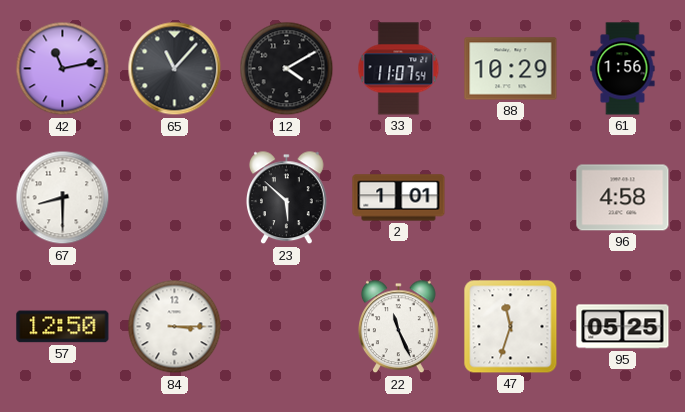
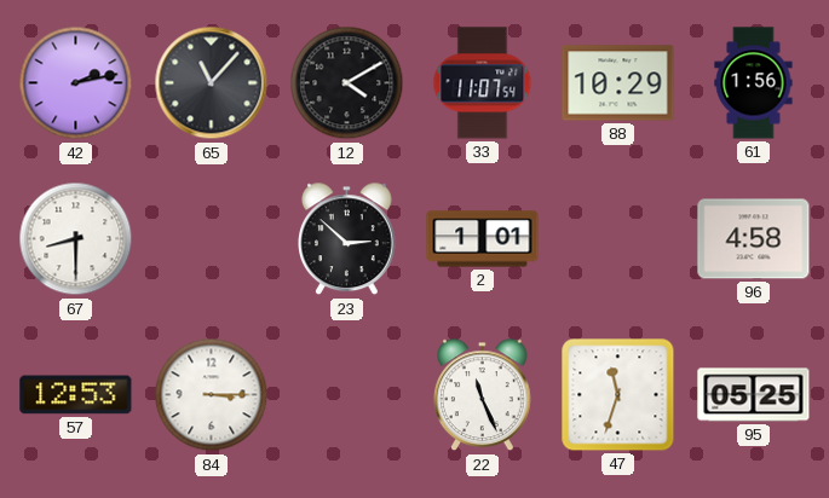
42: 11:13 -> 2:13
23: 5:52 -> 2:52
57: 12:50 -> 12:53
